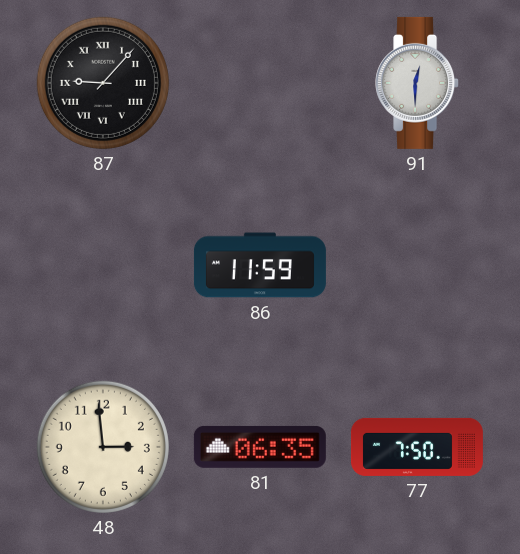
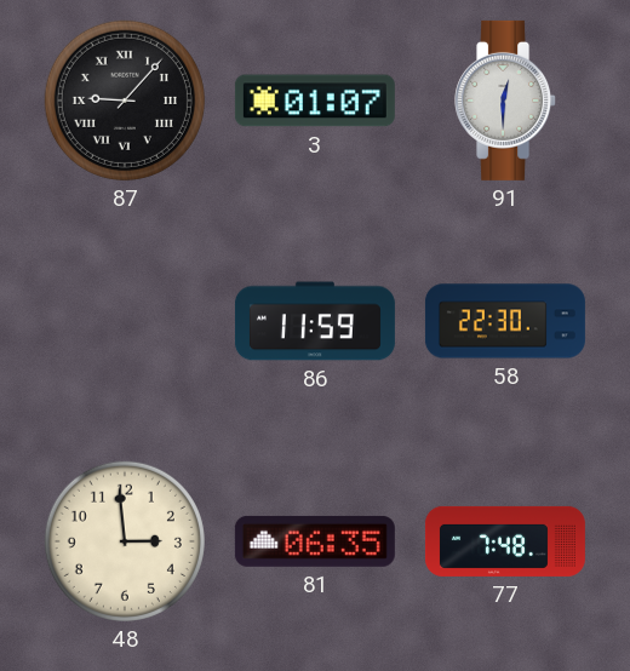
3: none -> 01:07
58: none -> 22:30
77: 7:50 -> 7:48
